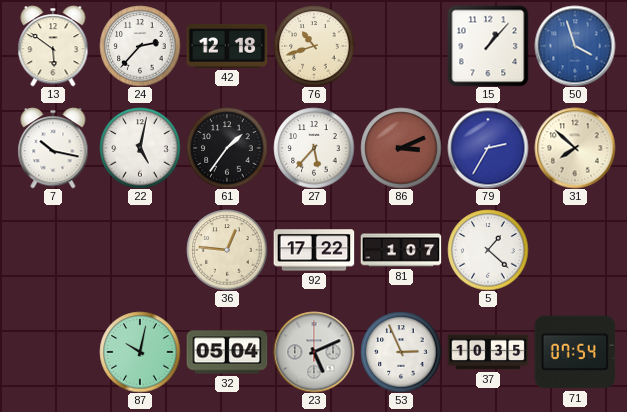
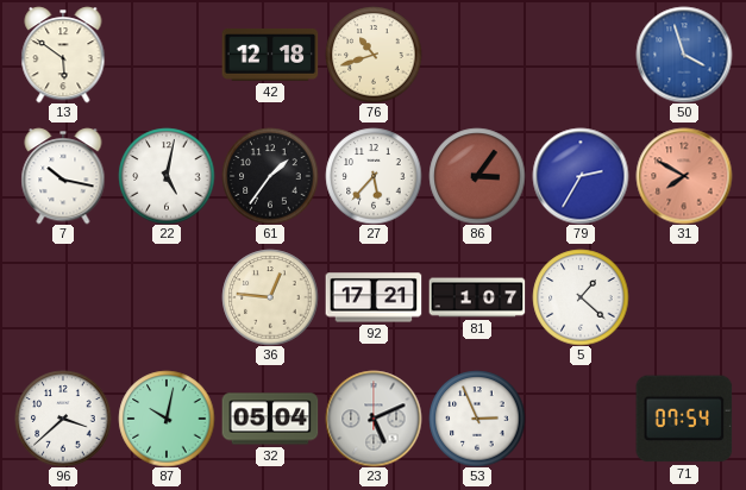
24: 2:37 -> none
15: 1:07 -> none
86: 3:11 -> 3:06
31: 7:52 -> 7:50
31 dial: cream -> salmon
92: 17:22 -> 17:21
96: none -> 3:38
37: 10:35 -> none
